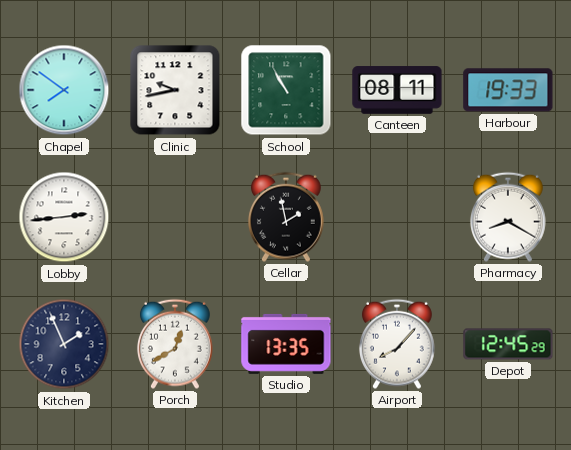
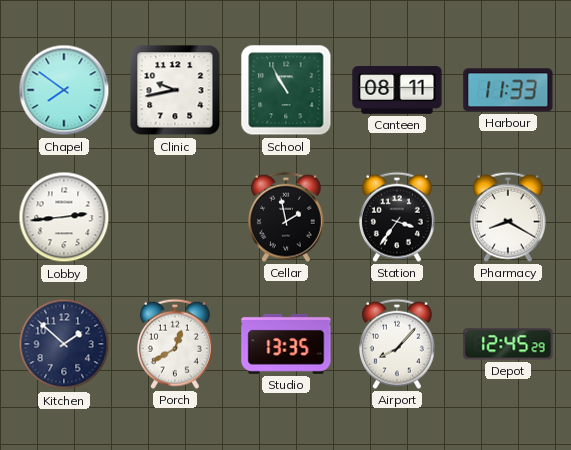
Harbour: 19:33 -> 11:33
Station: none -> 3:36
Kitchen: 1:56 -> 1:52
